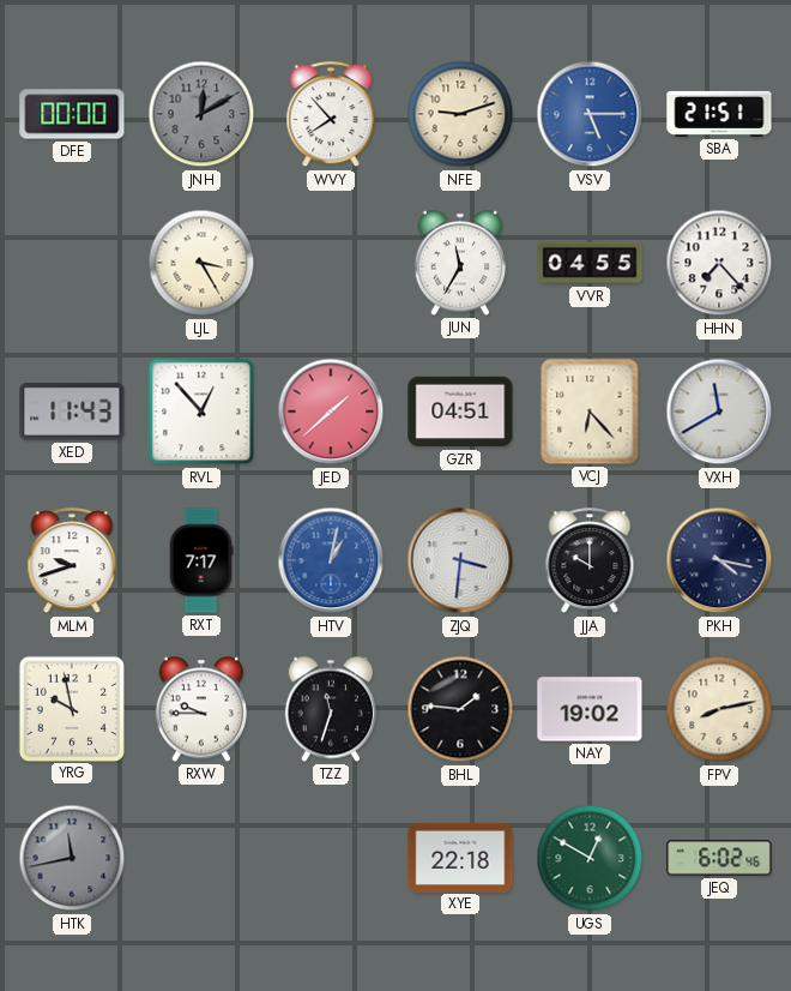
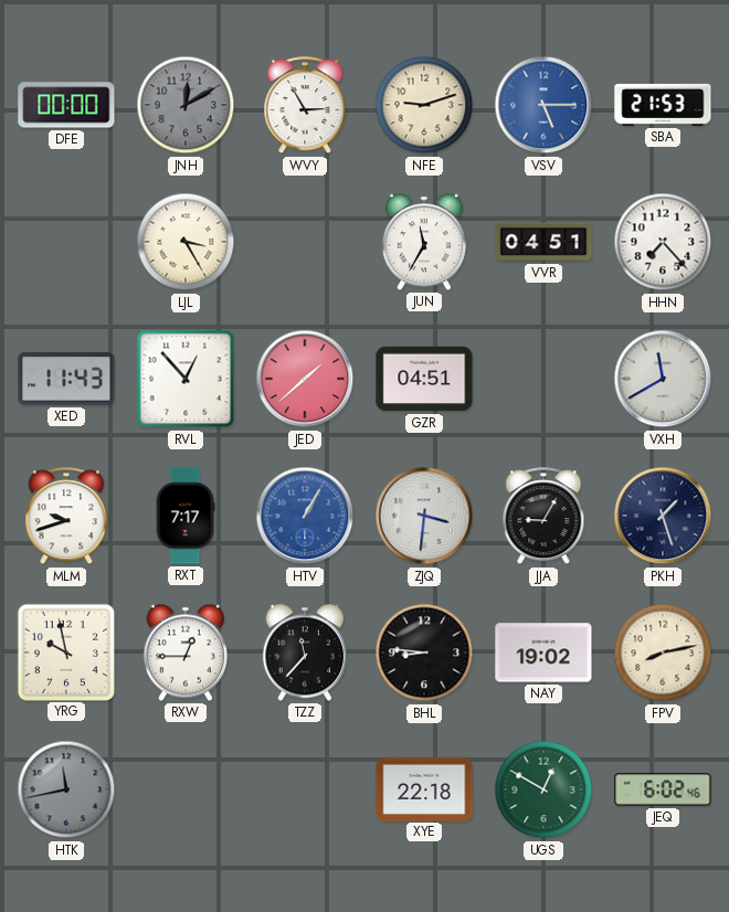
WVY: 7:53 -> 2:55
SBA: 21:51 -> 21:53
VVR: 04:55 -> 04:51
VCJ: 6:23 -> none
HTV: 1:02 -> 1:05
JJA: 10:00 -> 9:05
PKH: 4:17 -> 1:27
RXW: 9:45 -> 12:45
TZZ: 11:33 -> 11:37
BHL: 1:46 -> 8:46
